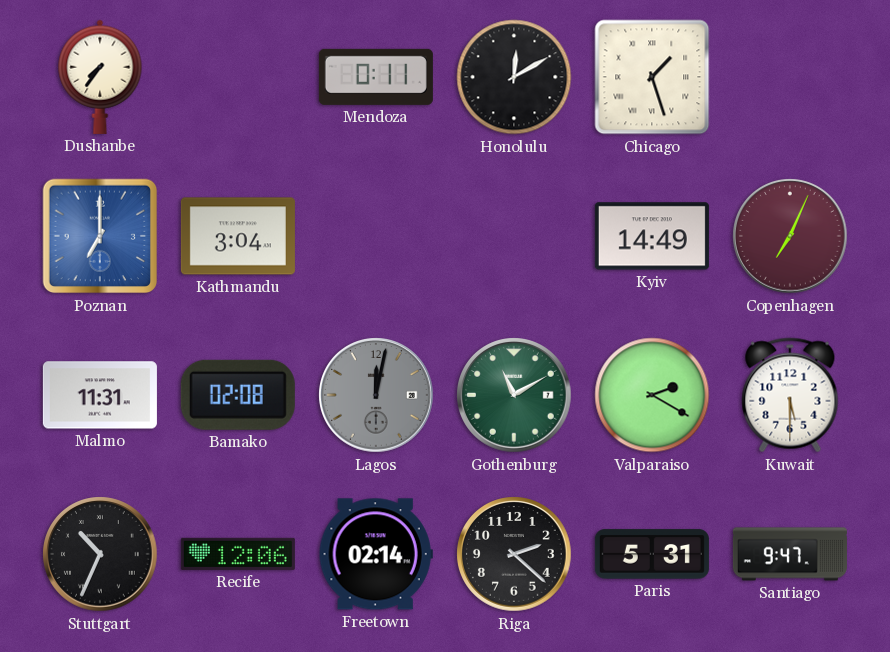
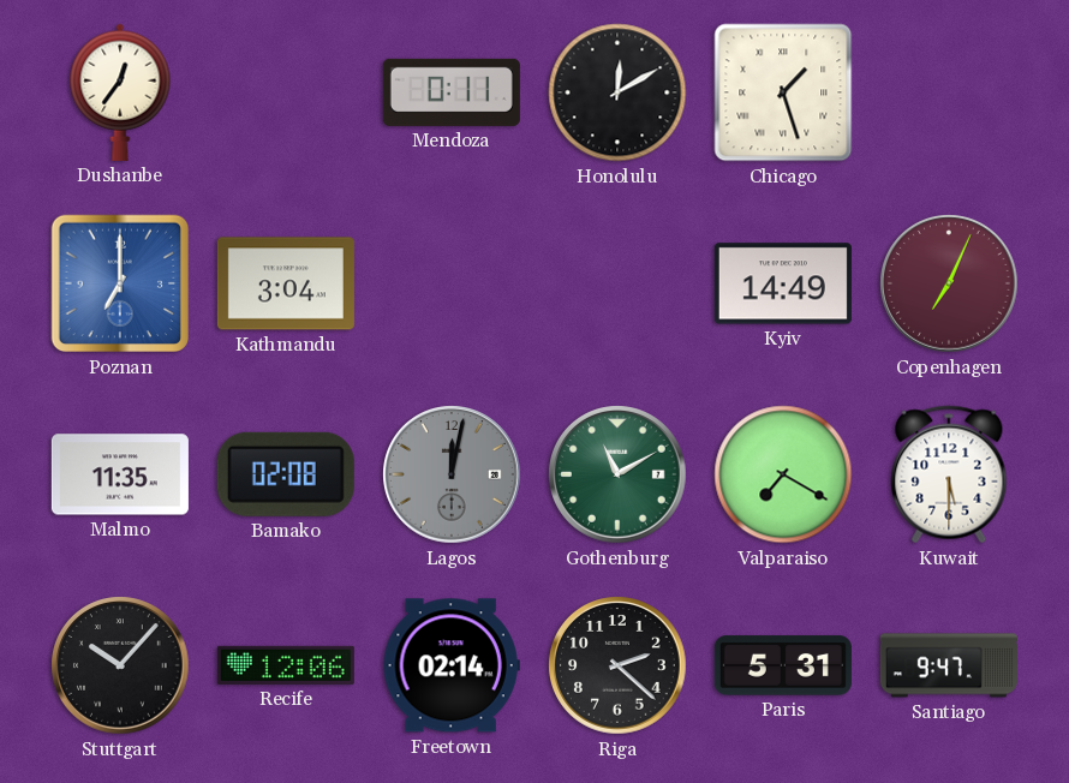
Dushanbe: 7:36 -> 12:36
Malmo: 11:31 -> 11:35
Valparaiso: 2:20 -> 7:20
Stuttgart: 10:34 -> 10:07
